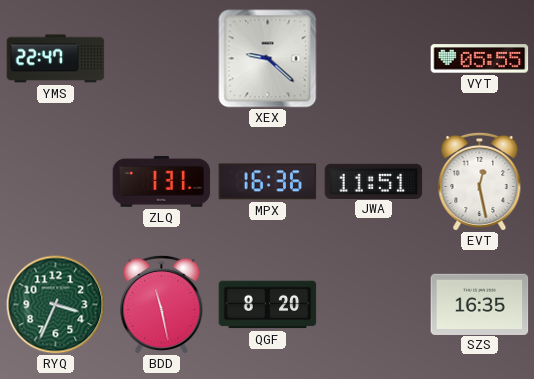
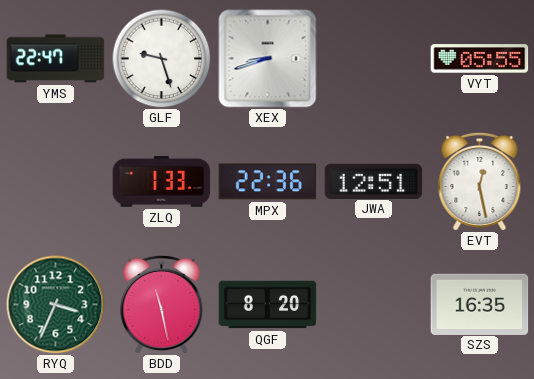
GLF: none -> 9:27
XEX: 9:22 -> 8:42
ZLQ: 1:31 -> 1:33
MPX: 16:36 -> 22:36
JWA: 11:51 -> 12:51
